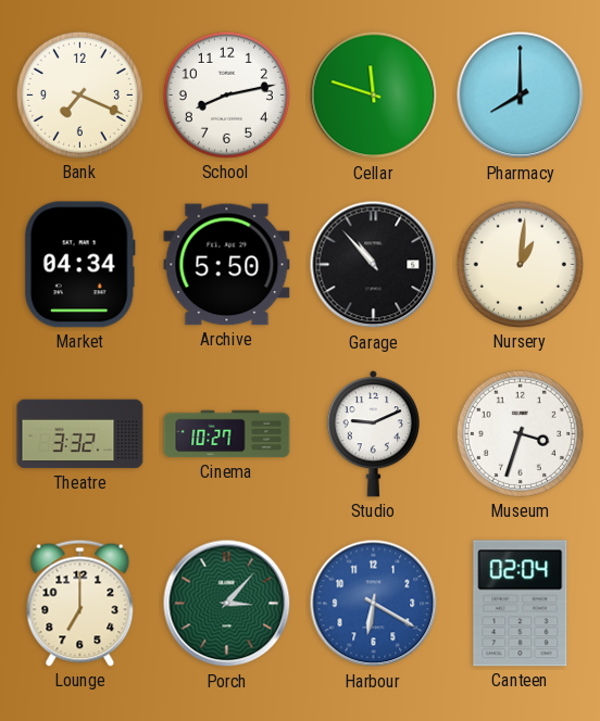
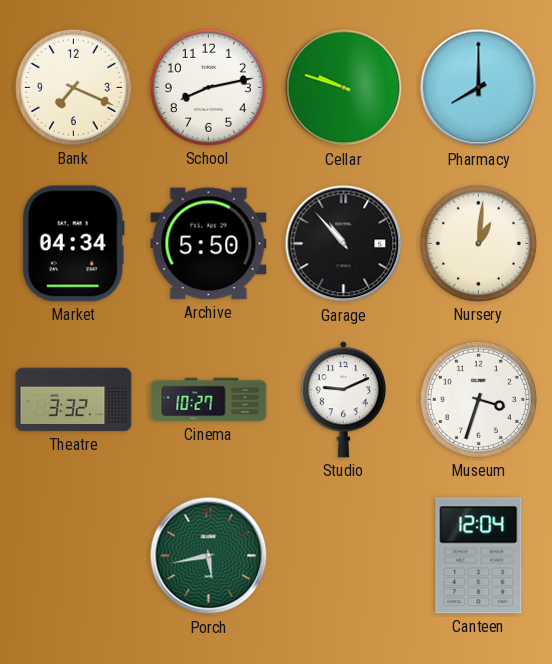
Cellar: 11:48 -> 9:48
Lounge: 7:00 -> none
Porch: 3:07 -> 5:43
Harbour: 6:20 -> none
Canteen: 02:04 -> 12:04
